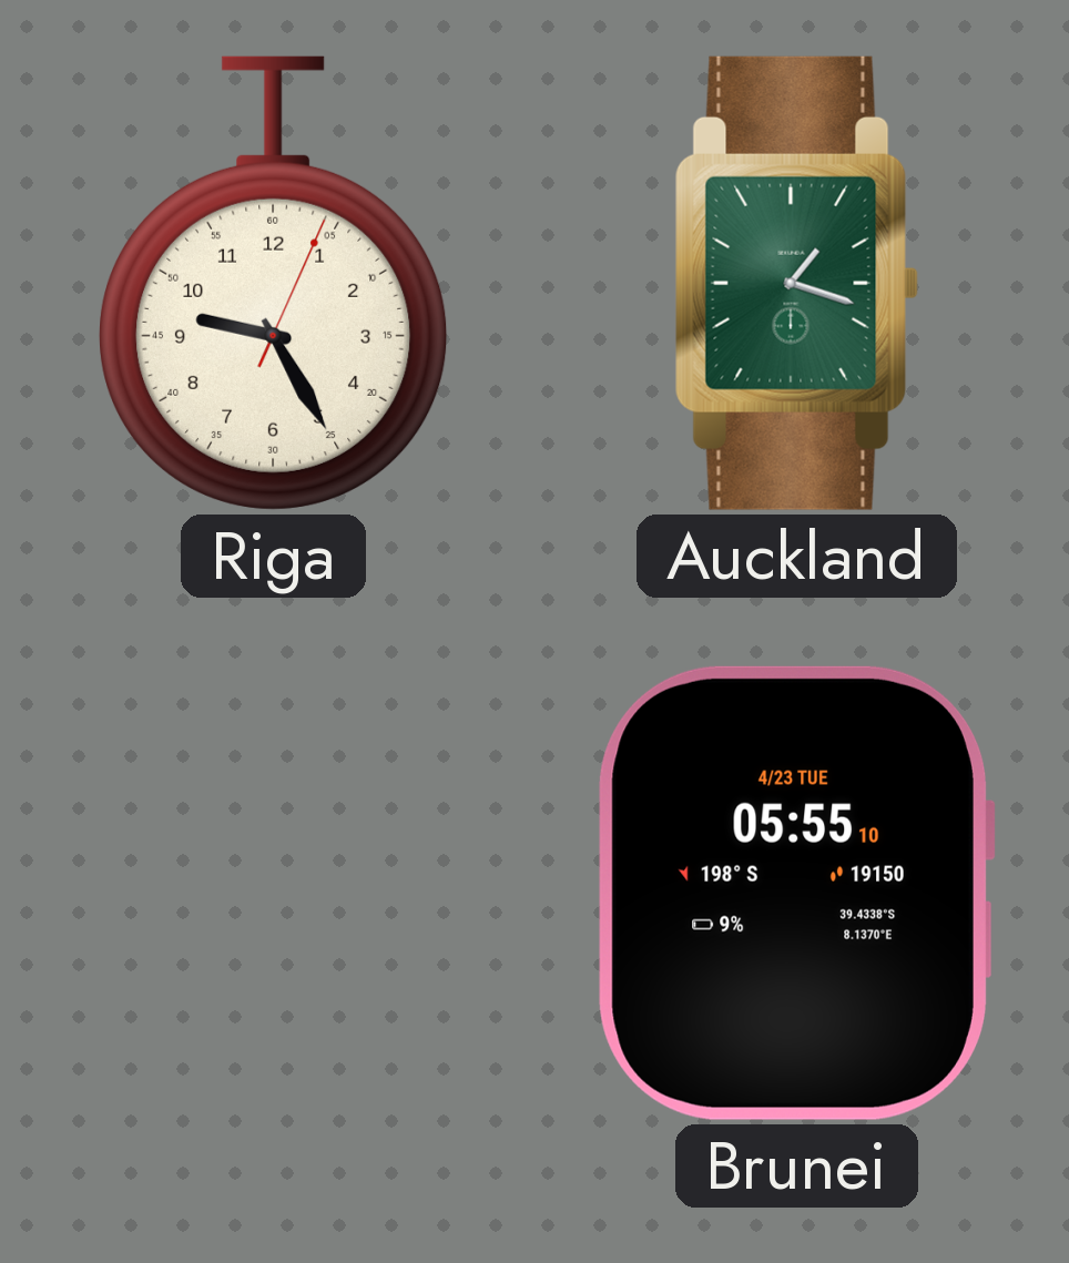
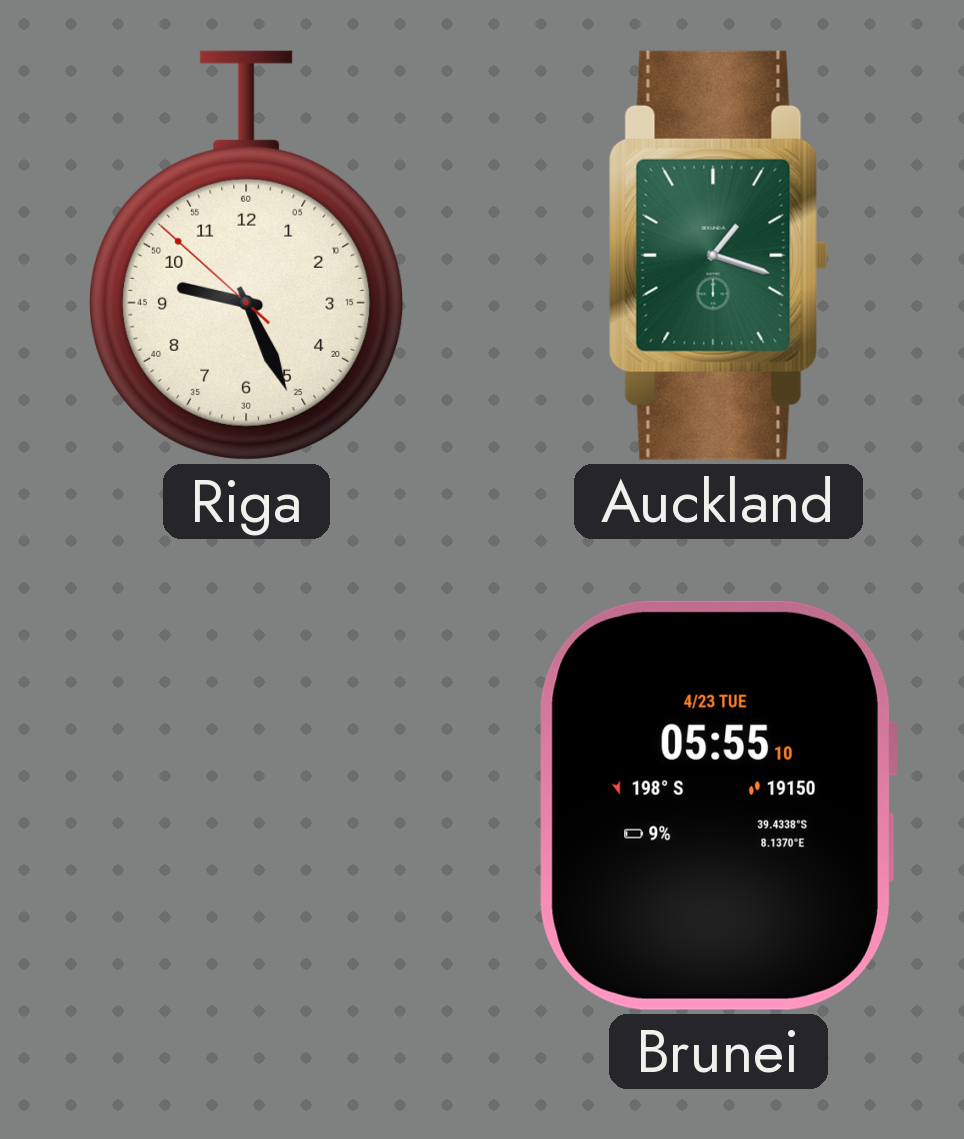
Riga: 9:25:04 -> 9:25:52
